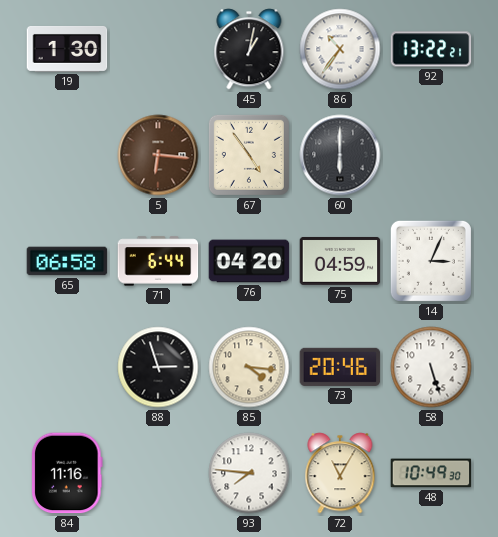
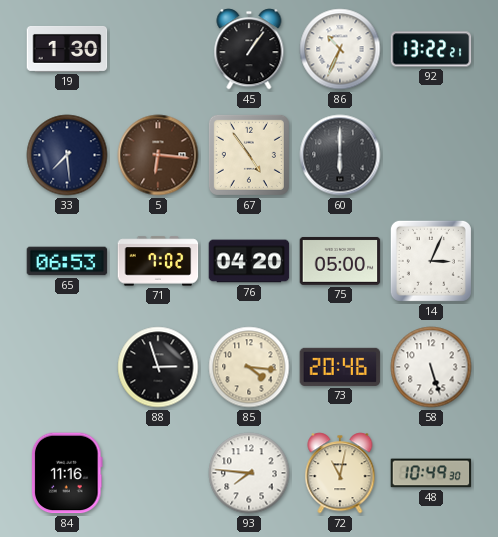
45: 1:02 -> 1:06
86: 10:36 -> 10:34
33: none -> 7:29
65: 06:58 -> 06:53
71: 6:44 -> 7:02
75: 04:59 -> 05:00
72: 11:05 -> 11:02
